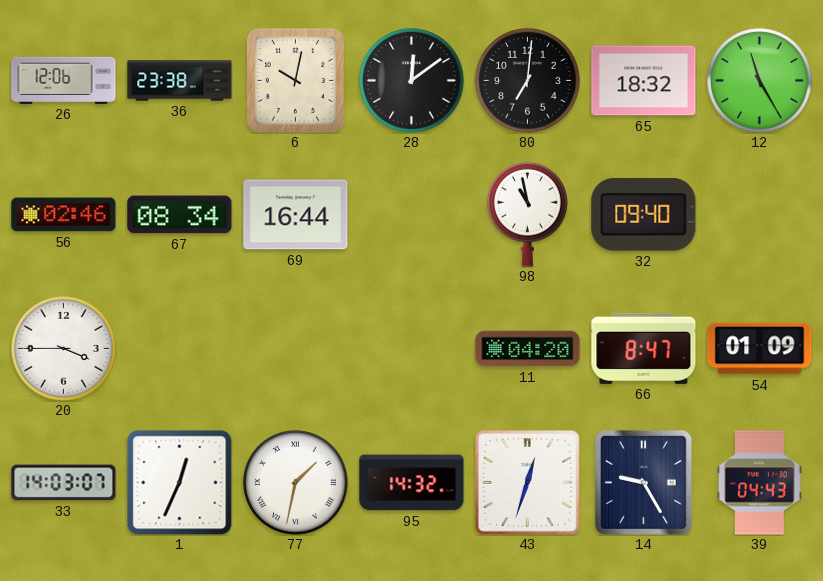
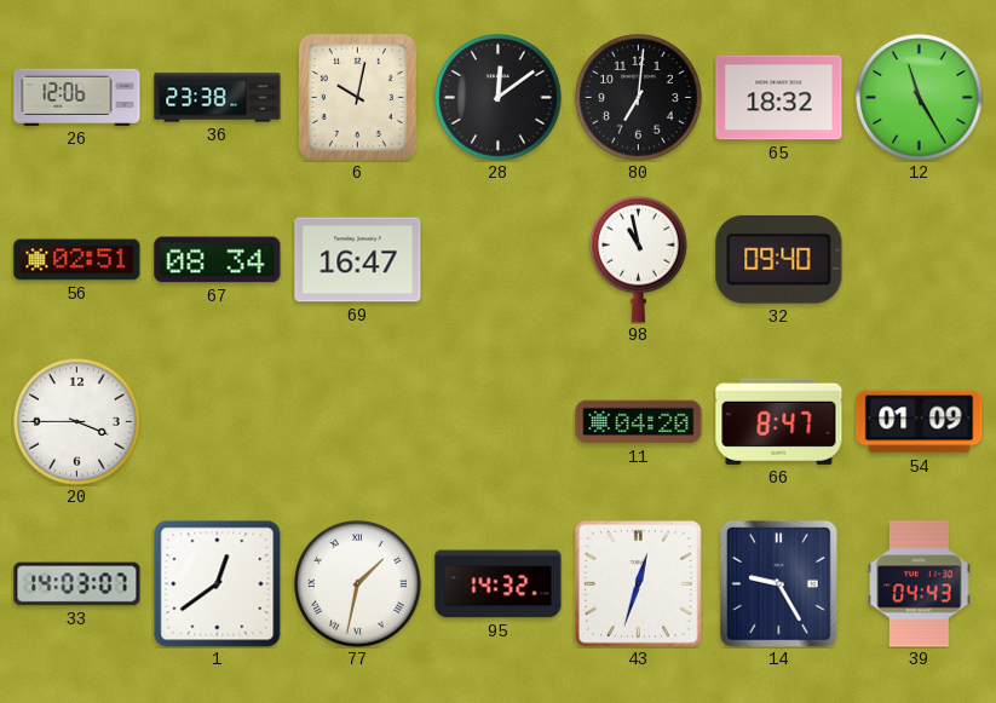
56: 02:46 -> 02:51
69: 16:44 -> 16:47
1: 12:34 -> 12:39
